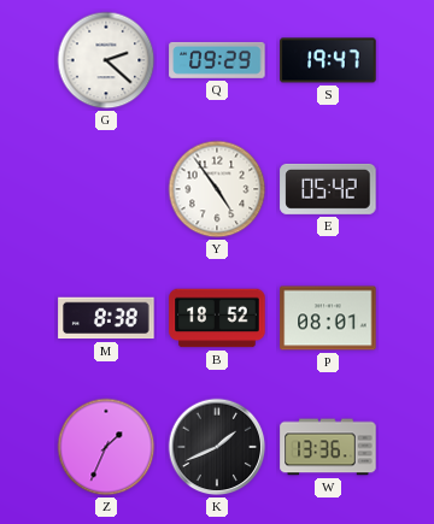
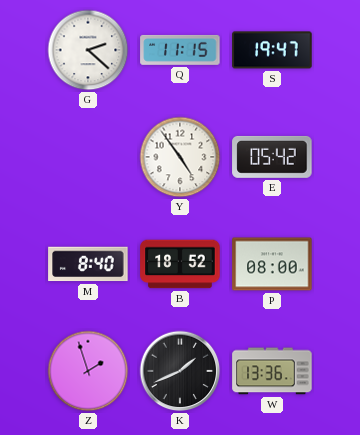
Q: 09:29 -> 11:15
M: 8:38 -> 8:40
P: 08:01 -> 08:00
Z: 1:34 -> 1:57
